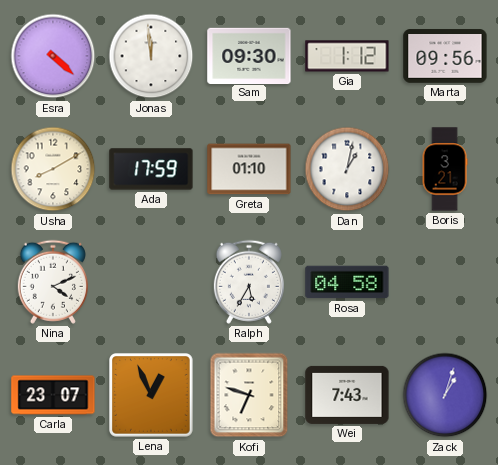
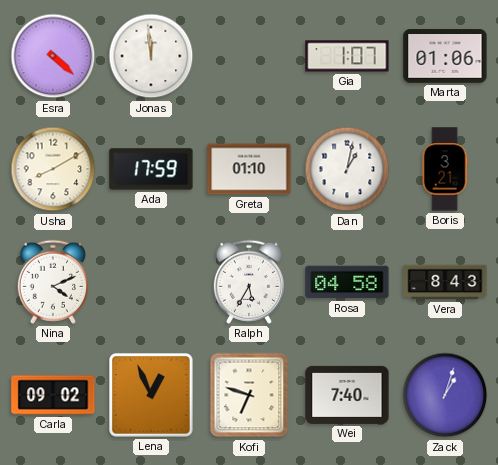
Sam: 09:30 -> none
Gia: 1:12 -> 1:07
Marta: 09:56 -> 01:06
Vera: none -> 8:43
Carla: 23:07 -> 09:02
Wei: 7:43 -> 7:40
